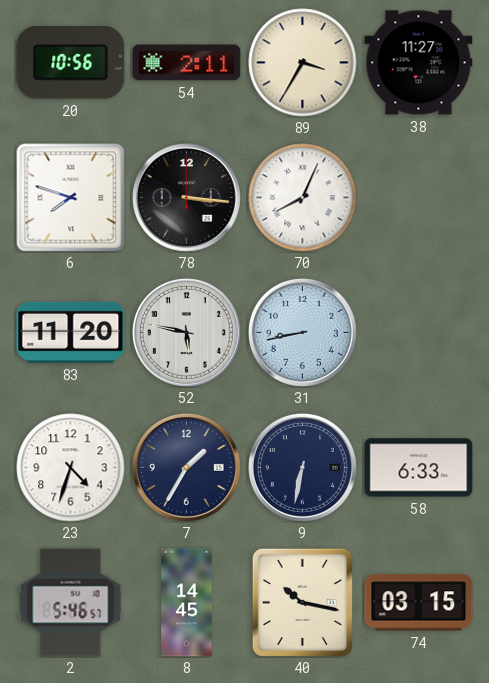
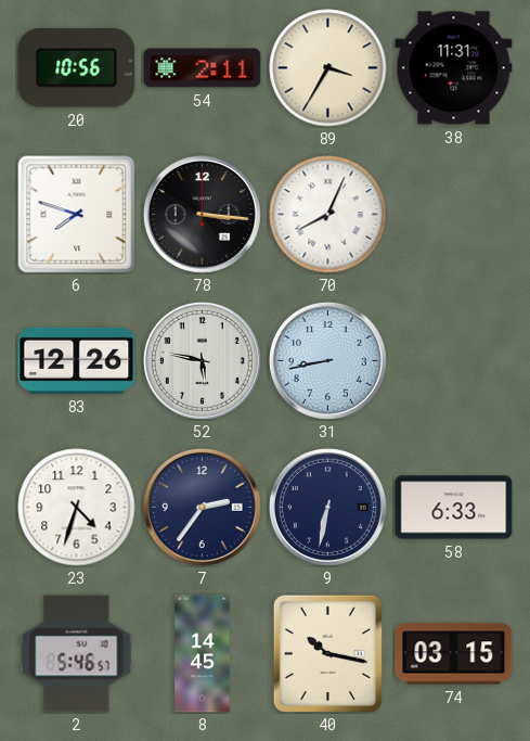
38: 11:27 -> 11:31
83: 11:20 -> 12:26
7: 1:35 -> 2:36
